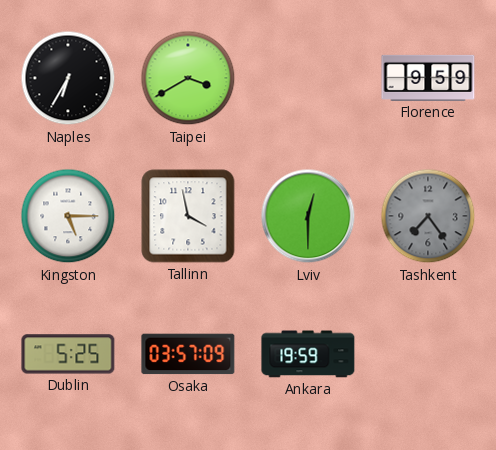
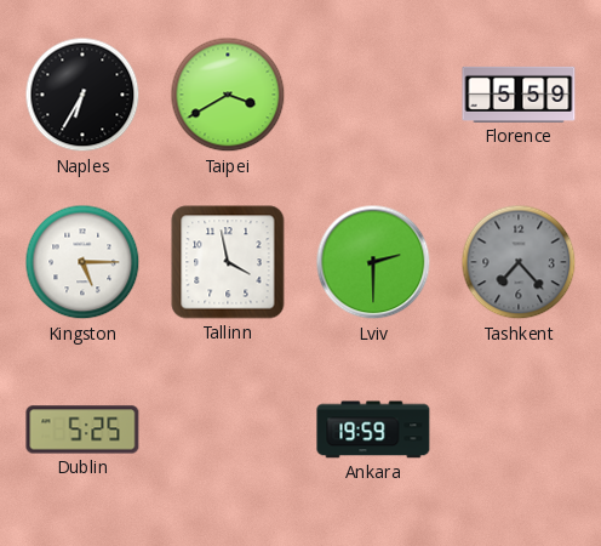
Florence: 9:59 -> 5:59
Lviv: 12:30 -> 2:30
Tashkent: 7:24 -> 7:23
Osaka: 03:57 -> none
